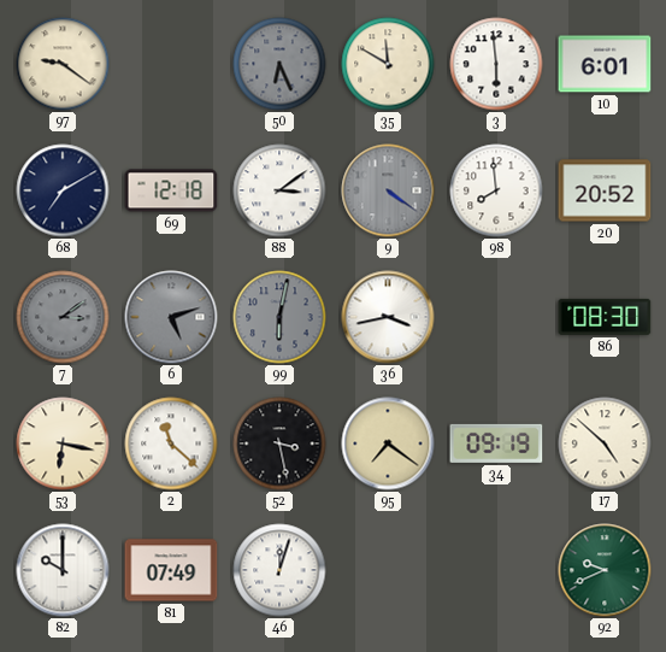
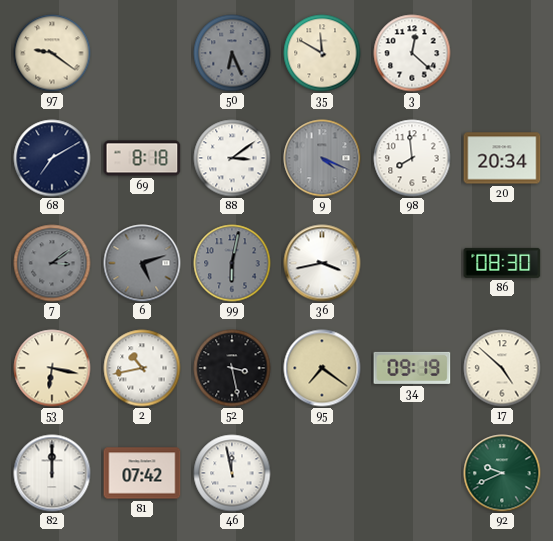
3: 5:59 -> 12:22
10: 6:01 -> none
69: 12:18 -> 8:18
9: 4:21 -> 4:19
20: 20:52 -> 20:34
2: 11:22 -> 10:43
82: 10:00 -> 12:00
81: 07:49 -> 07:42
46: 12:03 -> 11:58
